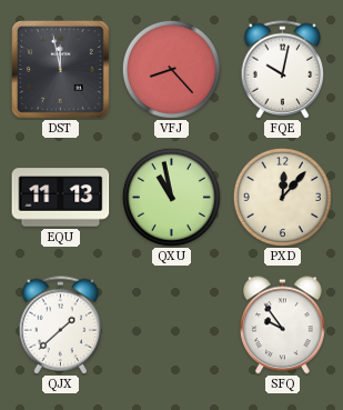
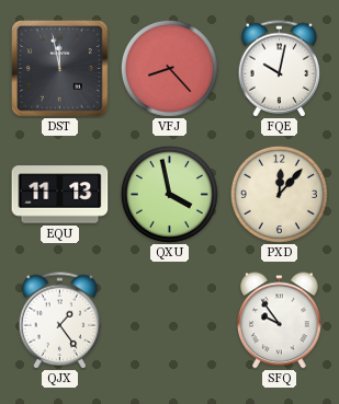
QXU: 10:58 -> 3:58
QJX: 1:38 -> 1:24
